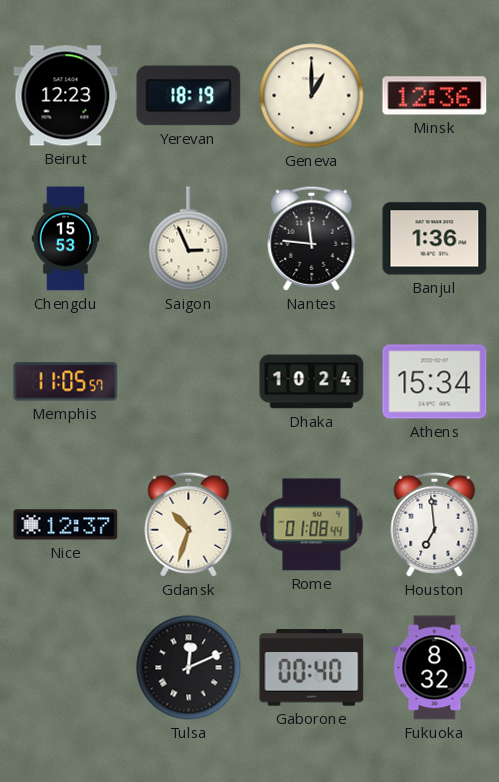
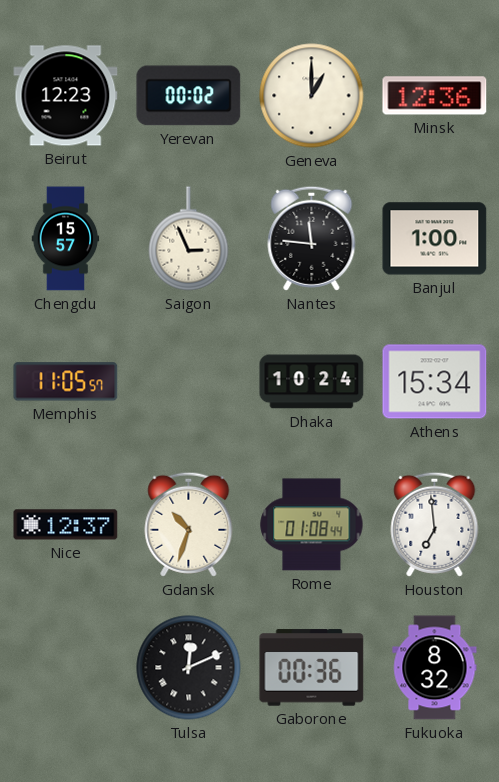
Yerevan: 18:19 -> 00:02
Chengdu: 15:53 -> 15:57
Banjul: 1:36 -> 1:00
Gaborone: 00:40 -> 00:36
